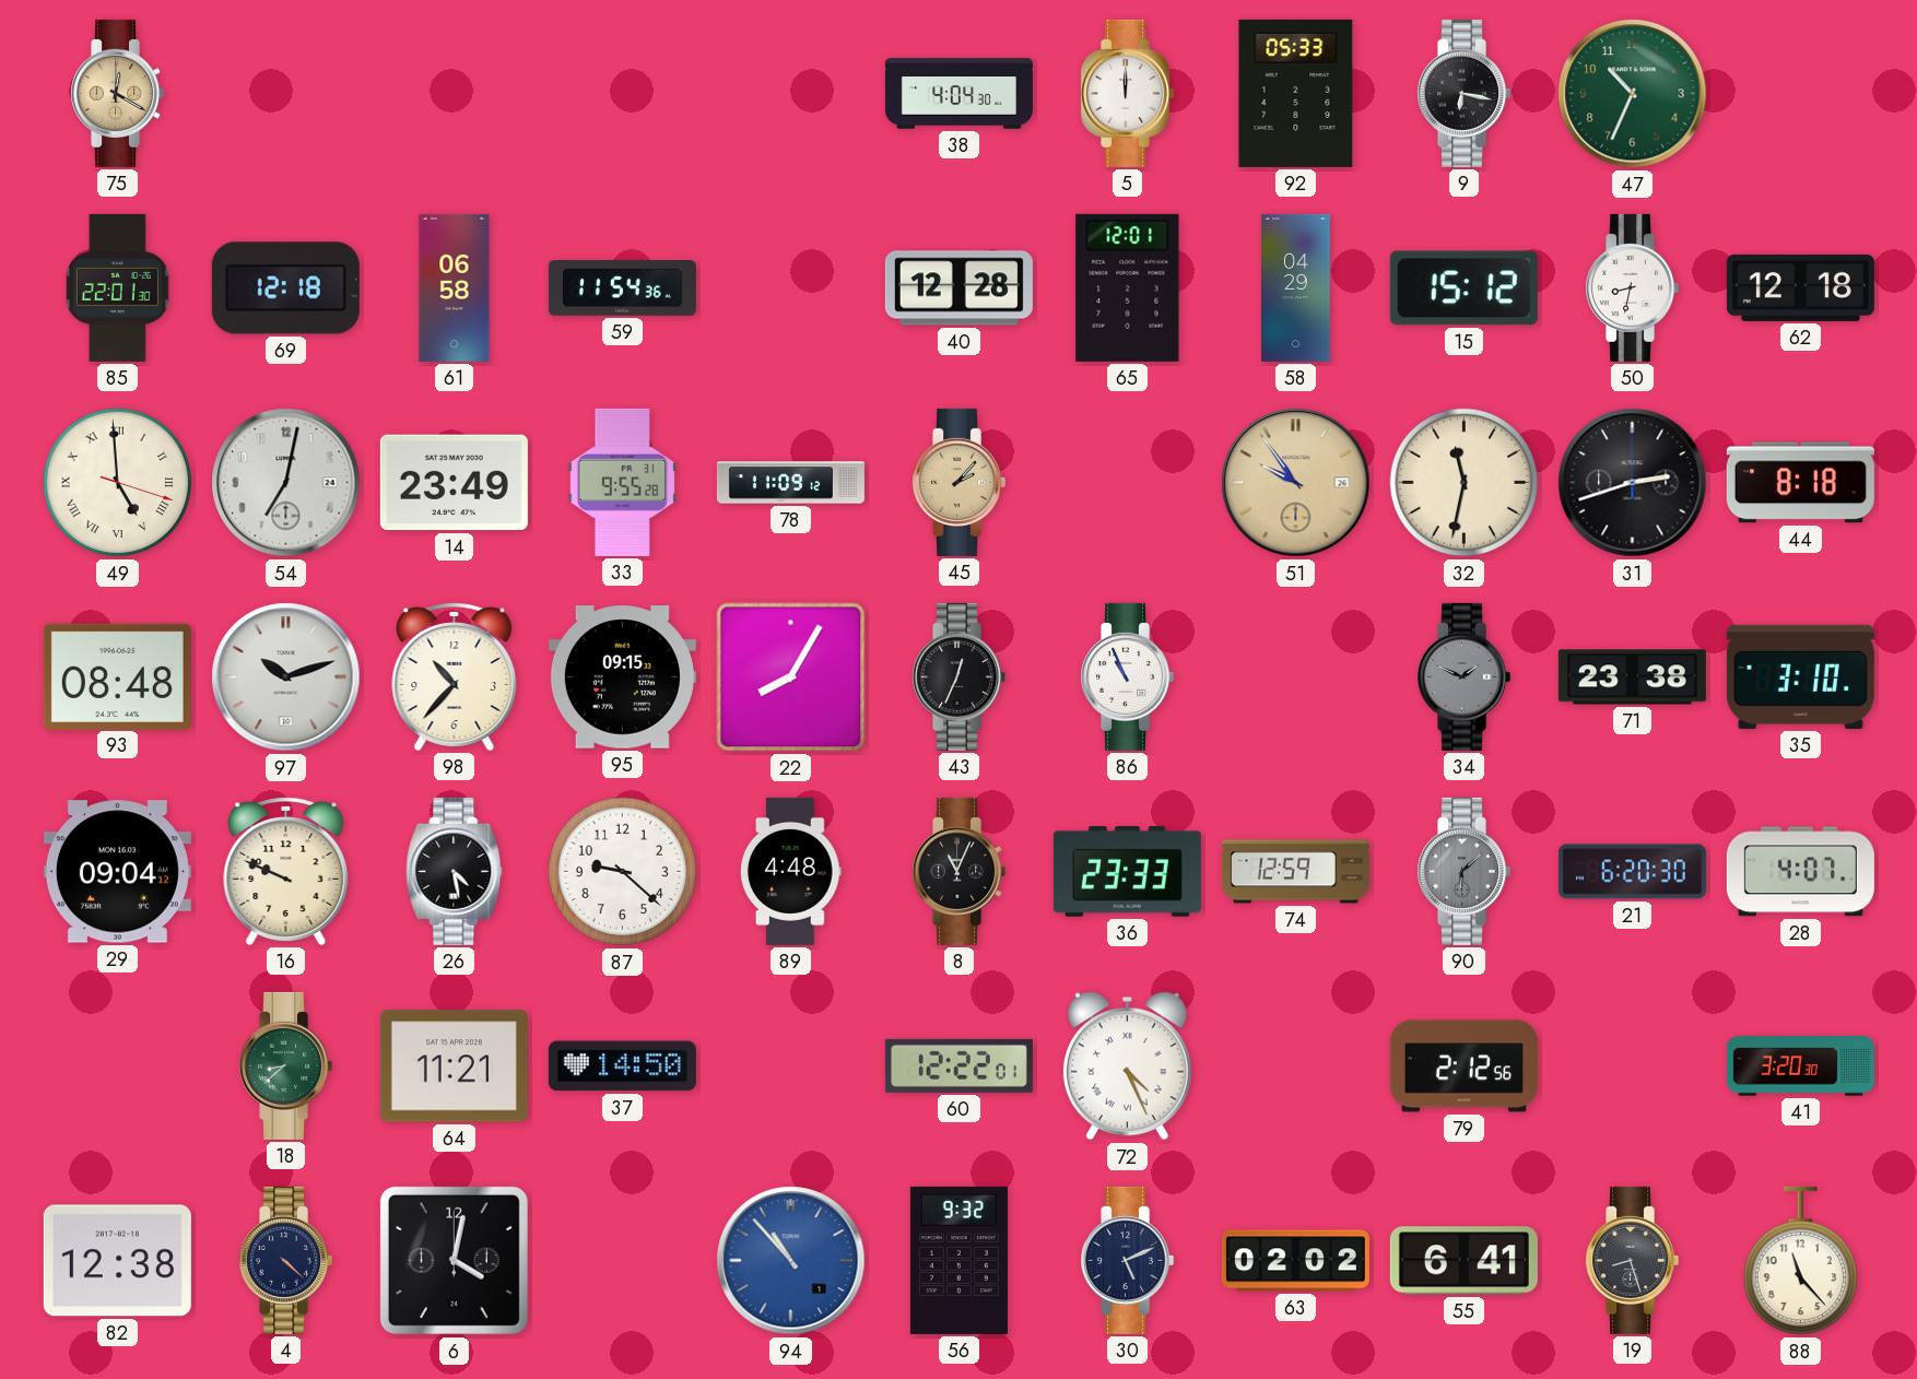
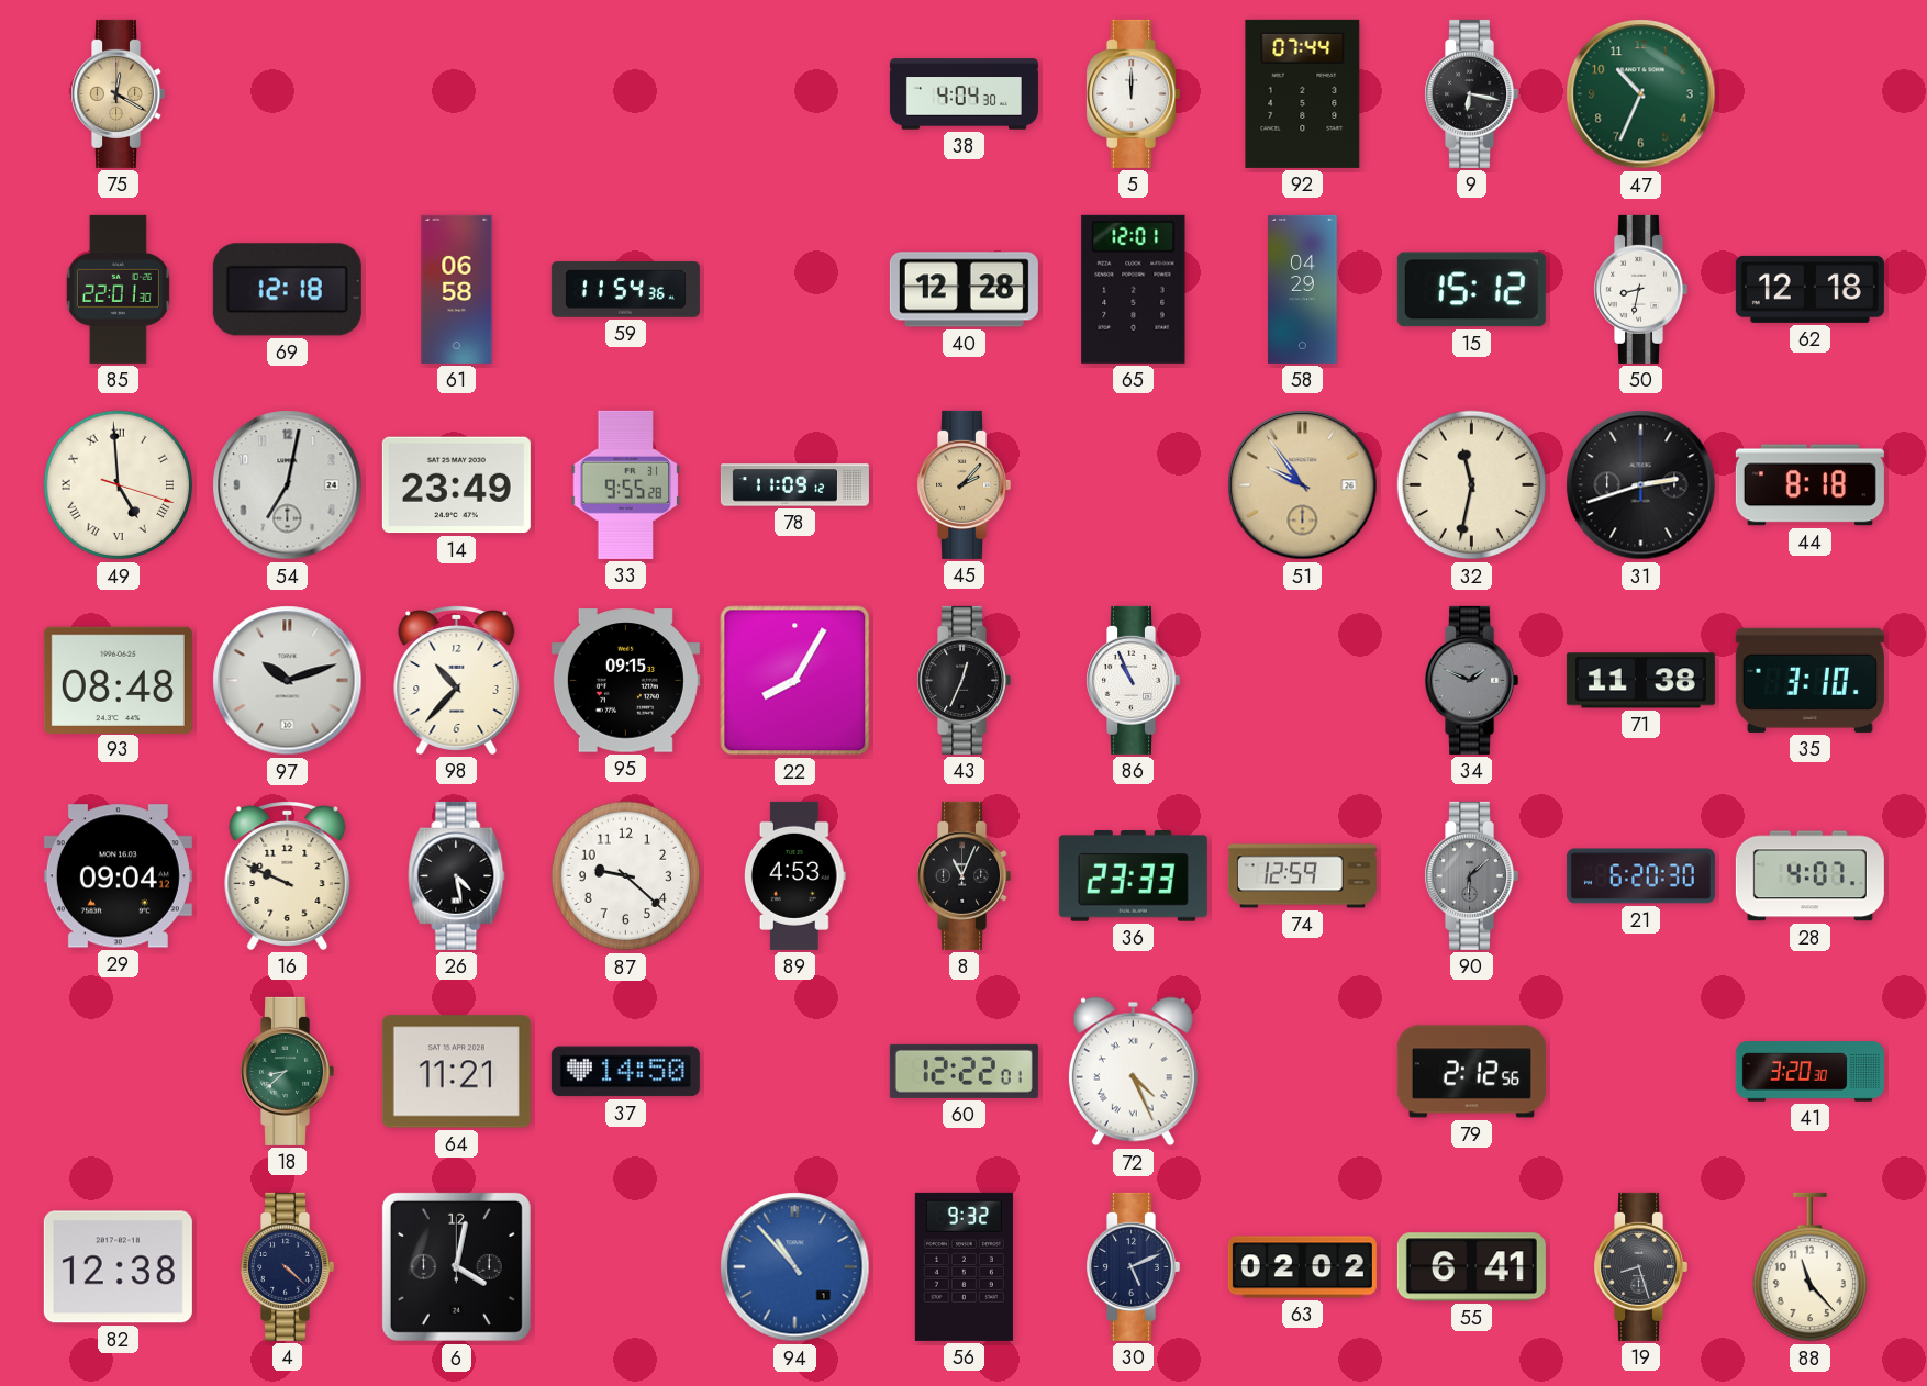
92: 05:33 -> 07:44
71: 23:38 -> 11:38
89: 4:48 -> 4:53
